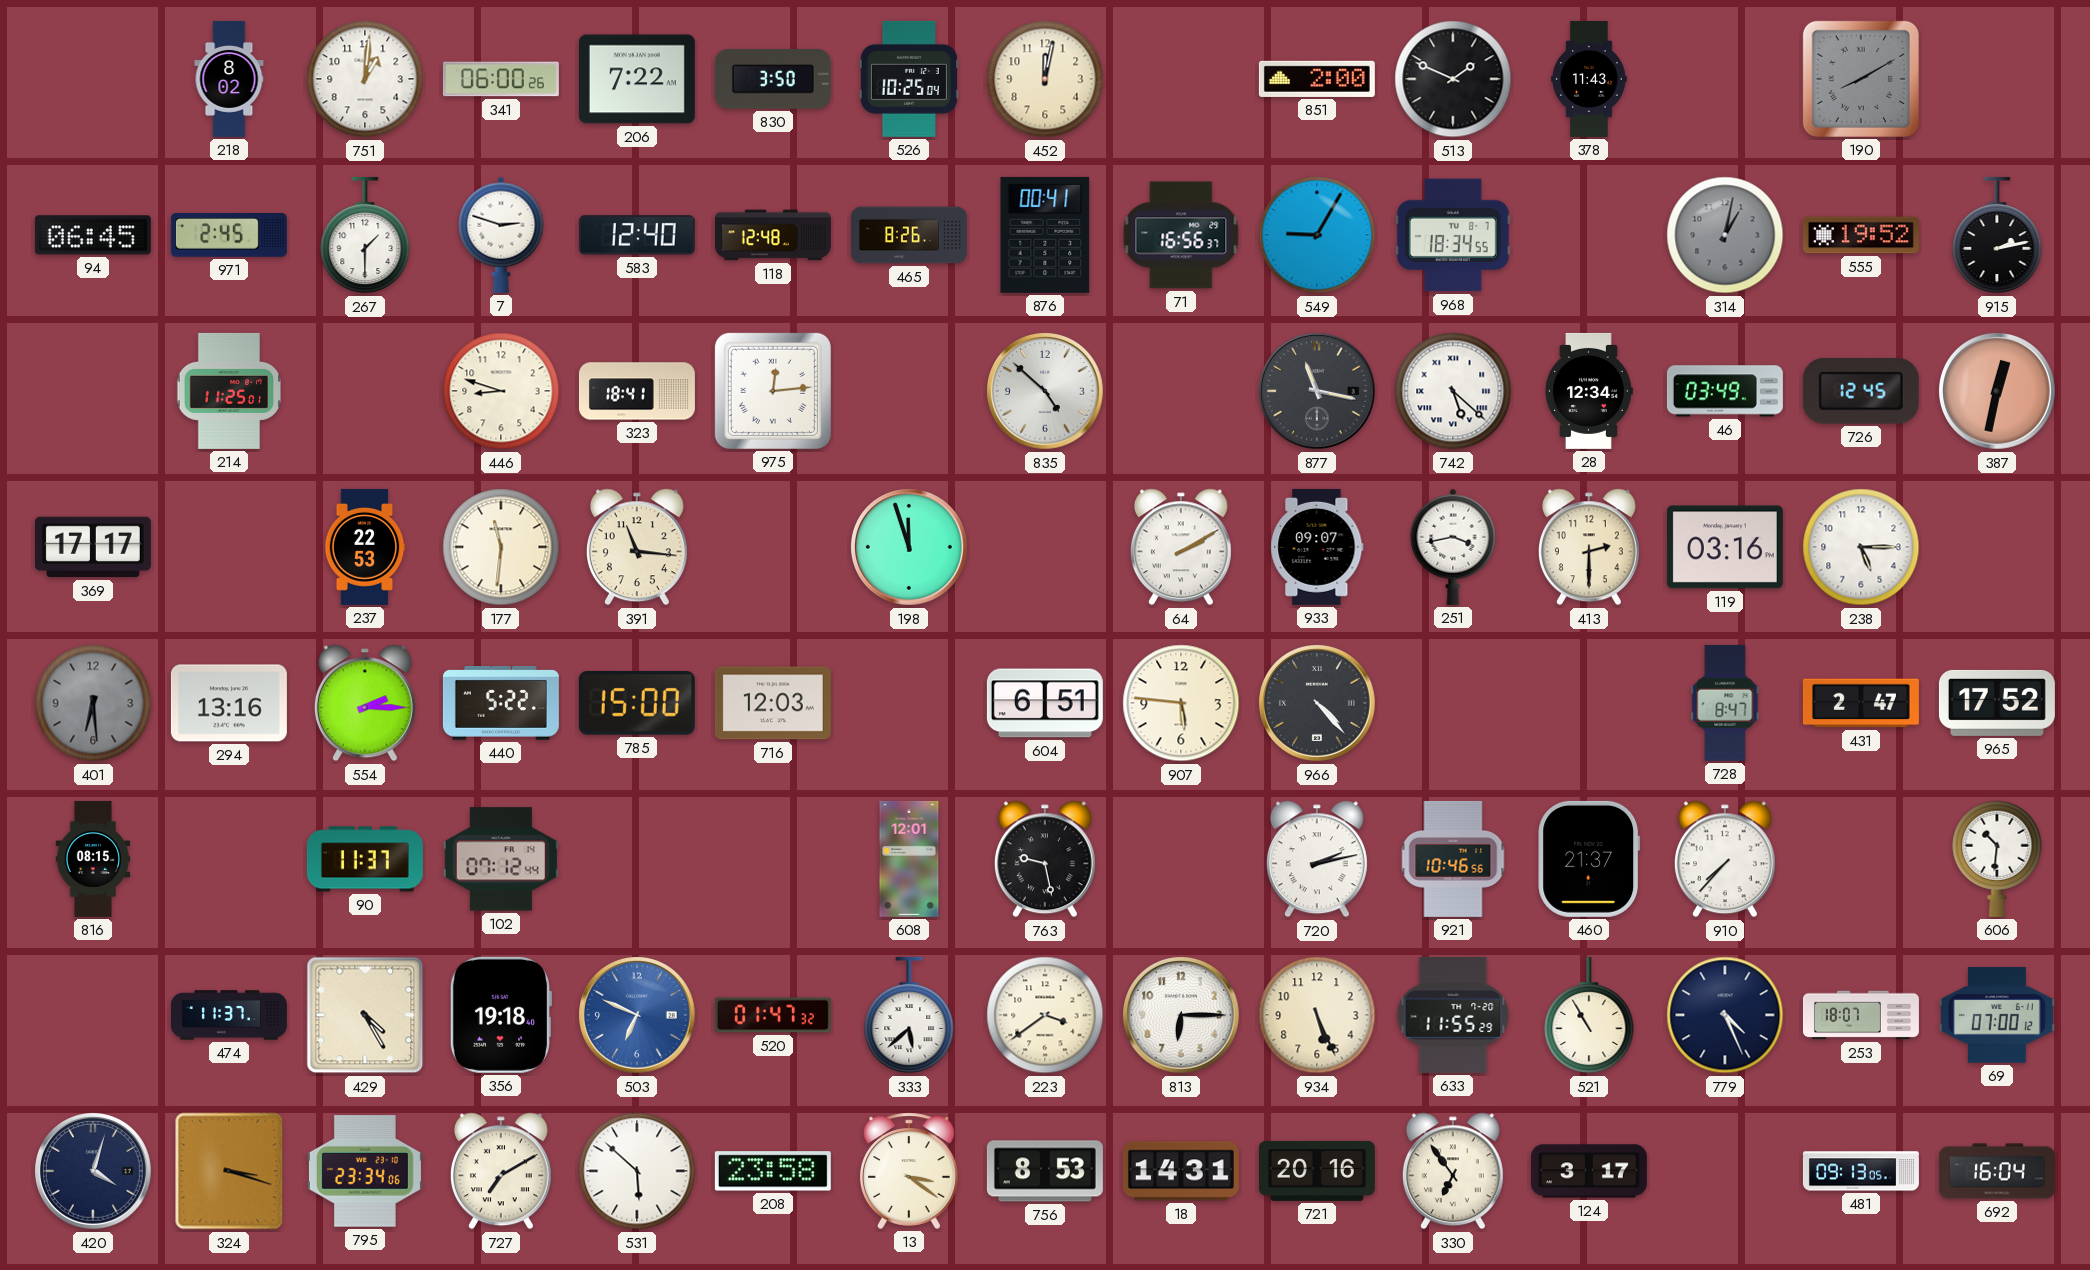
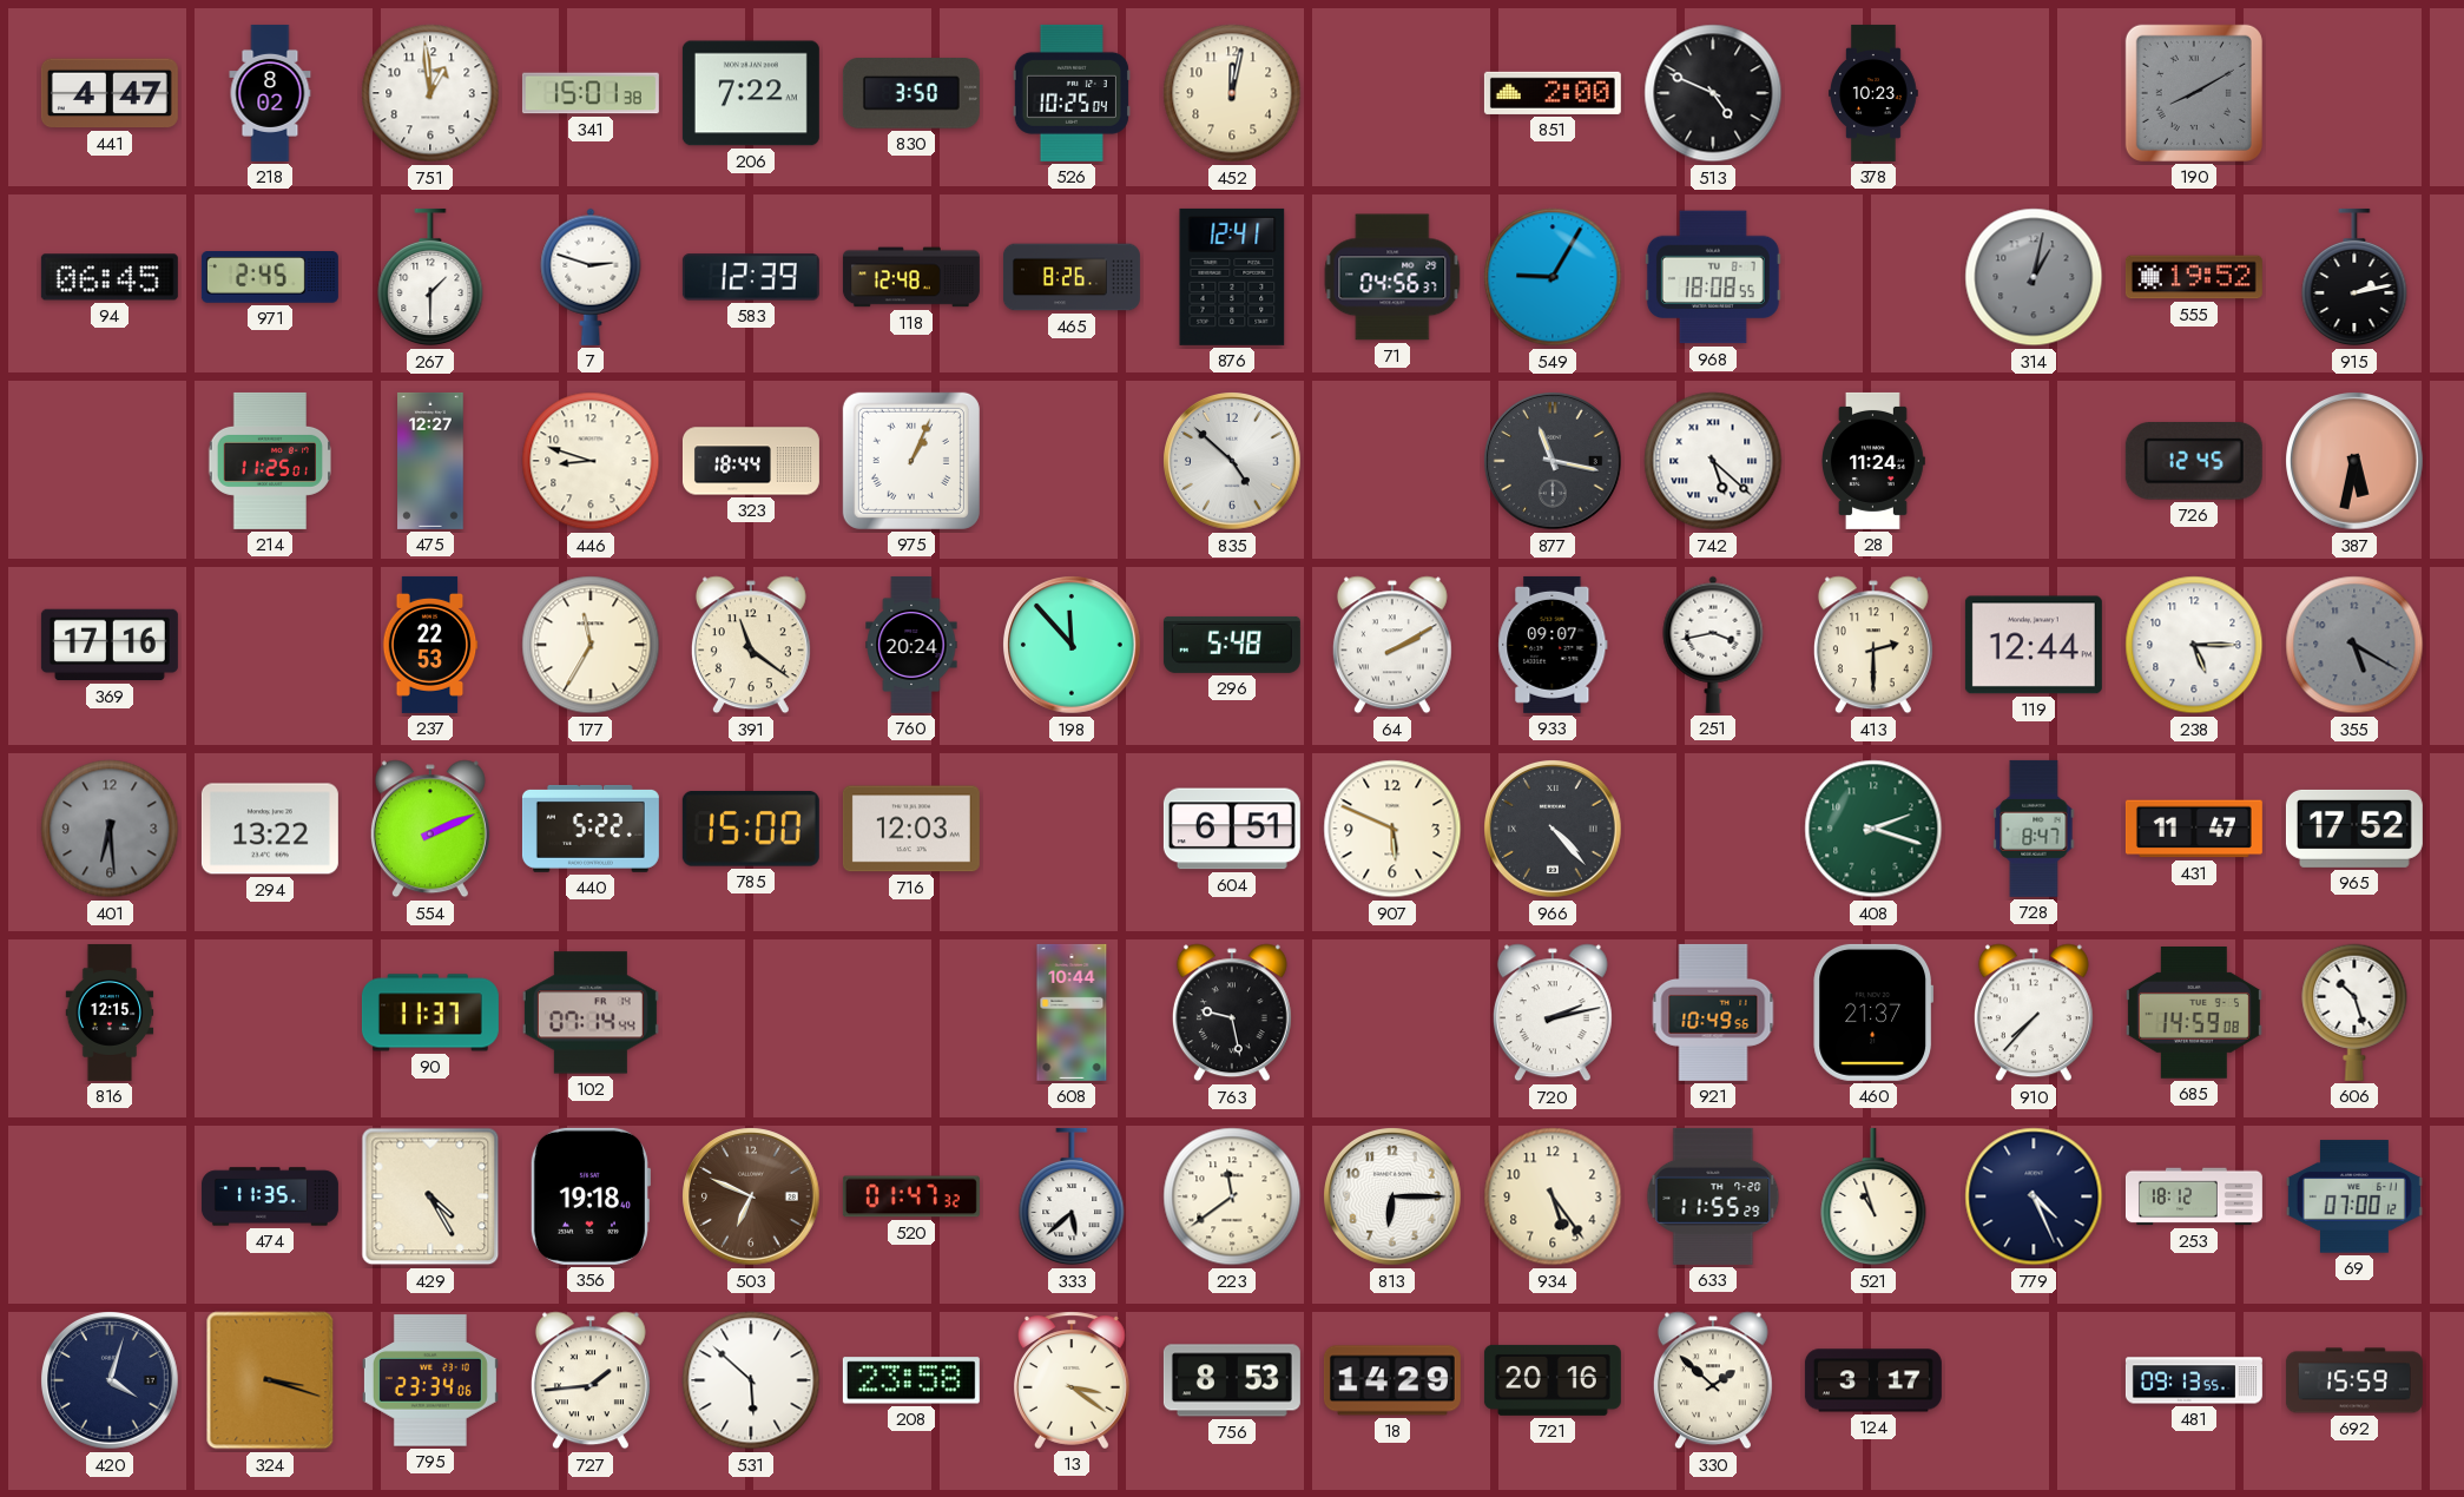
441: none -> 4:47
751: 1:01 -> 12:59
341: 06:00 -> 15:01
513: 1:49 -> 4:49
378: 11:43 -> 10:23
583: 12:40 -> 12:39
876: 00:41 -> 12:41
71: 16:56 -> 04:56
968: 18:34 -> 18:08
475: none -> 12:27
323: 18:41 -> 18:44
975: 12:14 -> 1:04
28: 12:34 -> 11:24
46: 03:49 -> none
387: 12:32 -> 5:32
369: 17:17 -> 17:16
177: 11:31 -> 11:35
391: 11:16 -> 11:21
760: none -> 20:24
198: 11:57 -> 11:53
296: none -> 5:48
119: 03:16 -> 12:44
355: none -> 5:20
294: 13:16 -> 13:22
554: 2:15 -> 2:11
907: 5:46 -> 5:49
408: none -> 2:18
431: 2:47 -> 11:47
816: 08:15 -> 12:15
102: 07:12 -> 07:14
608: 12:01 -> 10:44
921: 10:46 -> 10:49
685: none -> 14:59
606: 10:31 -> 10:27
474: 11:37 -> 11:35
503 dial: blue -> brown
223: 3:39 -> 11:39
934: 5:26 -> 5:24
521: 10:55 -> 10:57
253: 18:07 -> 18:12
727: 7:10 -> 1:44
18: 14:31 -> 14:29
330: 6:54 -> 1:52
481: 09:13:05 -> 09:13:55
692: 16:04 -> 15:59
